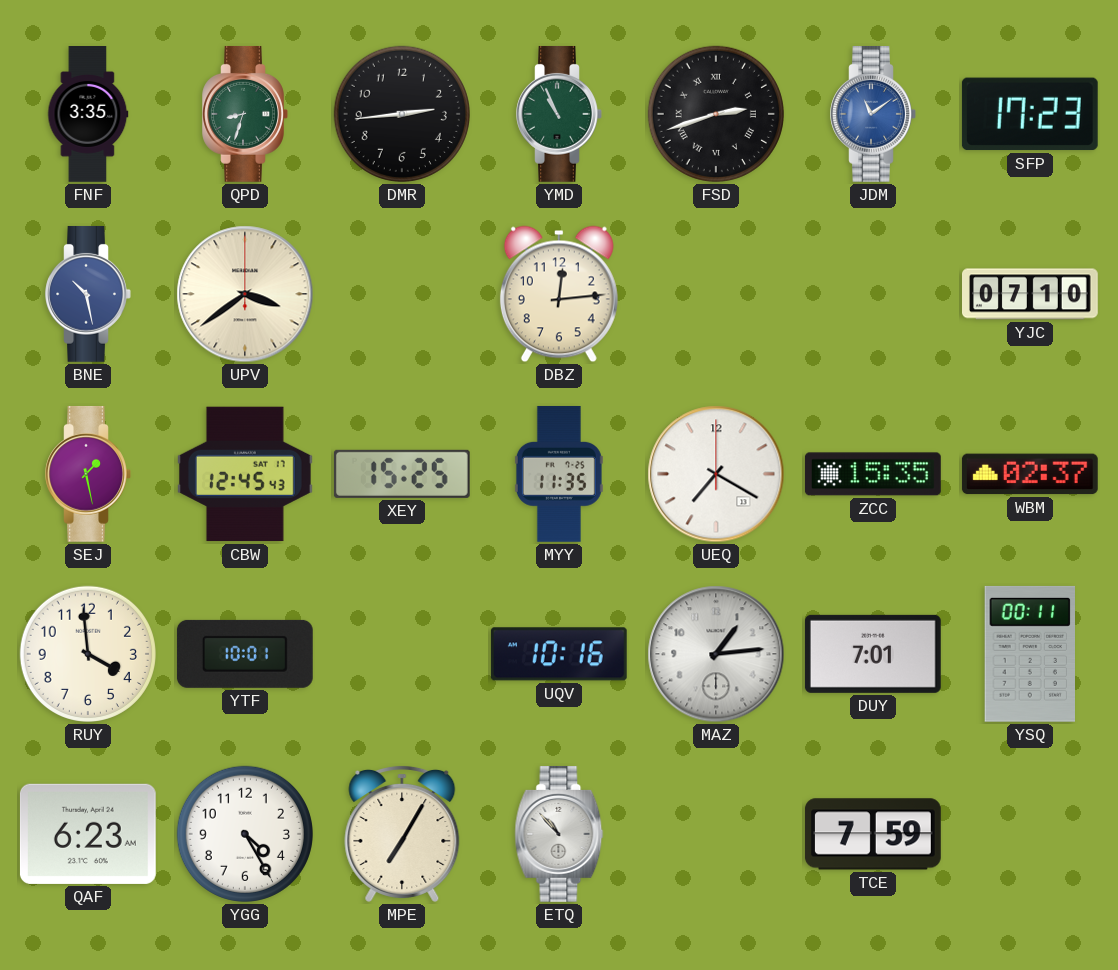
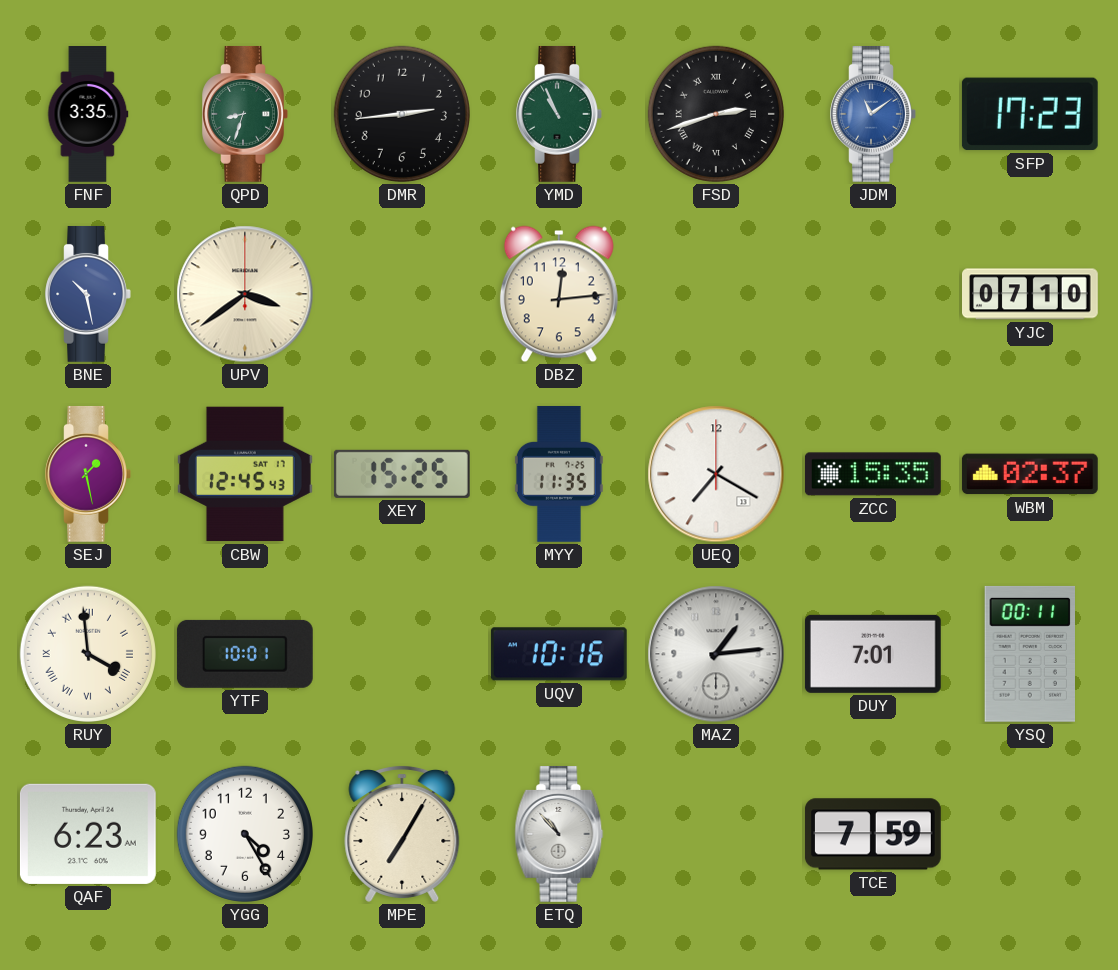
RUY numerals: Arabic -> Roman
